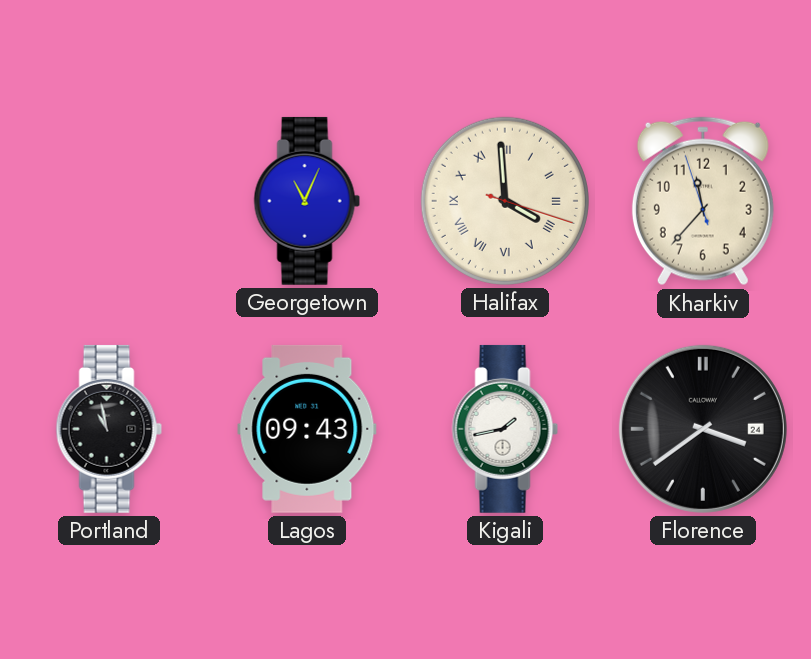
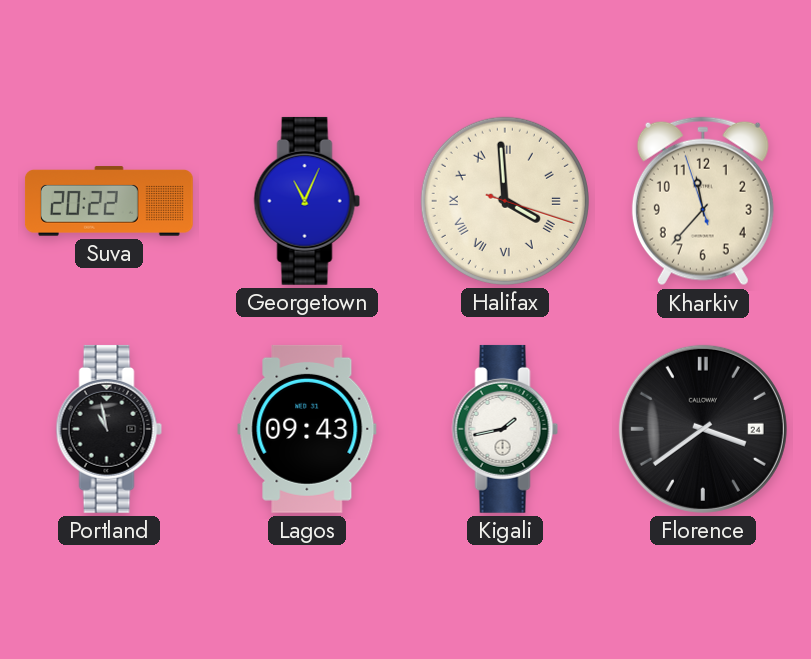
Suva: none -> 20:22
